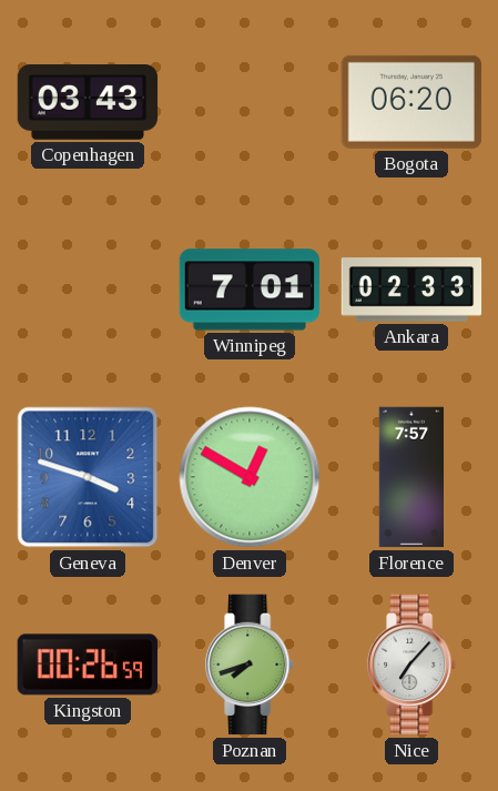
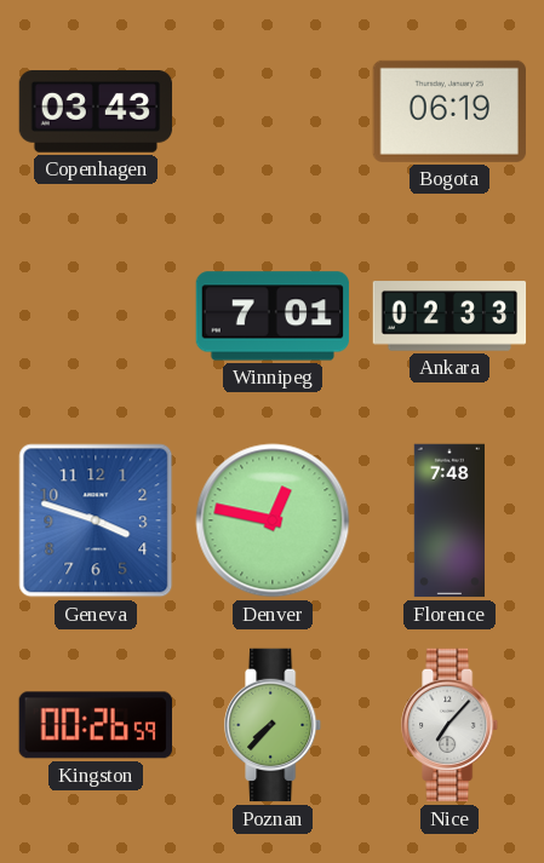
Bogota: 06:20 -> 06:19
Denver: 12:50 -> 12:47
Florence: 7:57 -> 7:48
Poznan: 7:42 -> 7:37
